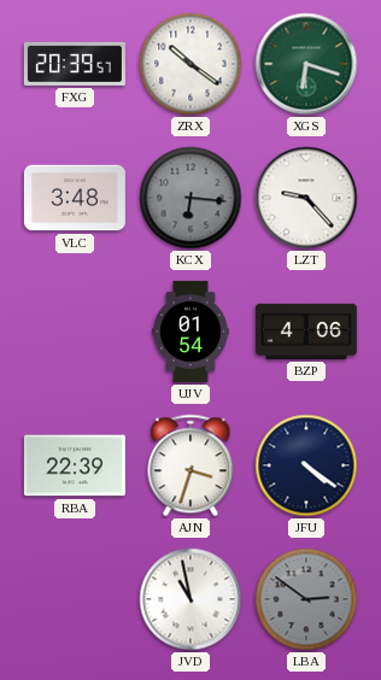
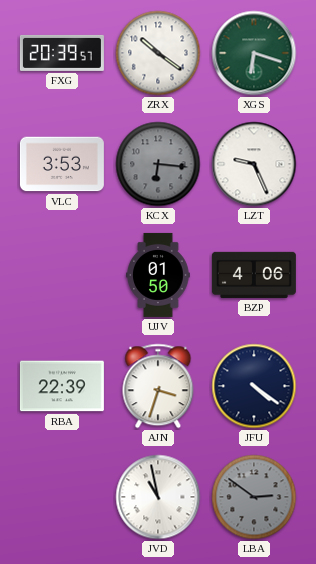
VLC: 3:48 -> 3:53
LZT: 9:23 -> 9:26
UJV: 01:54 -> 01:50
